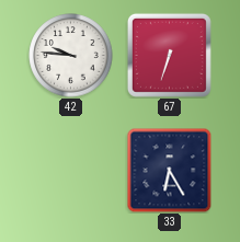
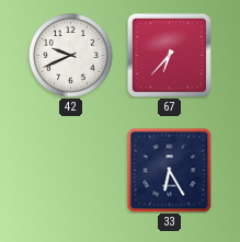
42: 9:46 -> 9:41
67: 6:33 -> 6:37
